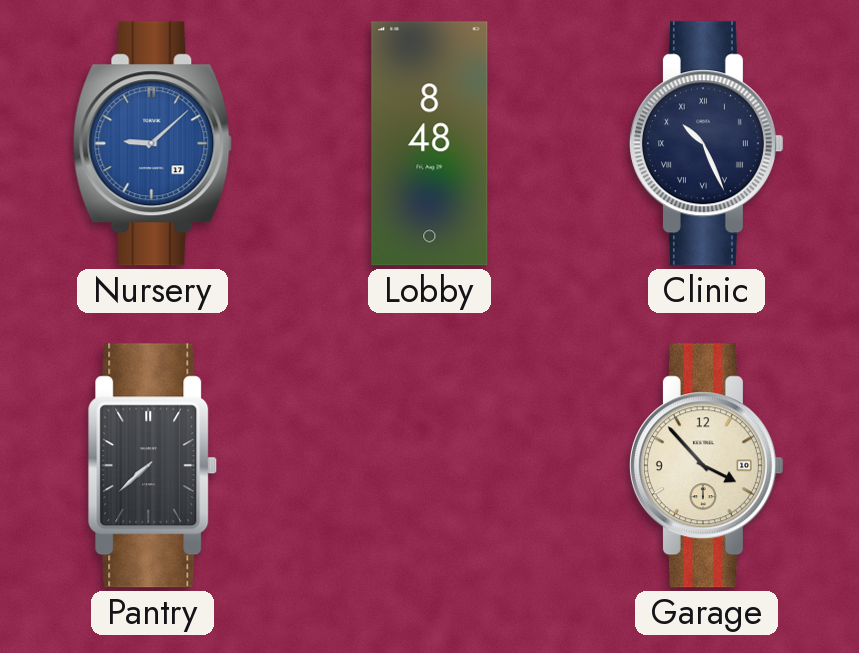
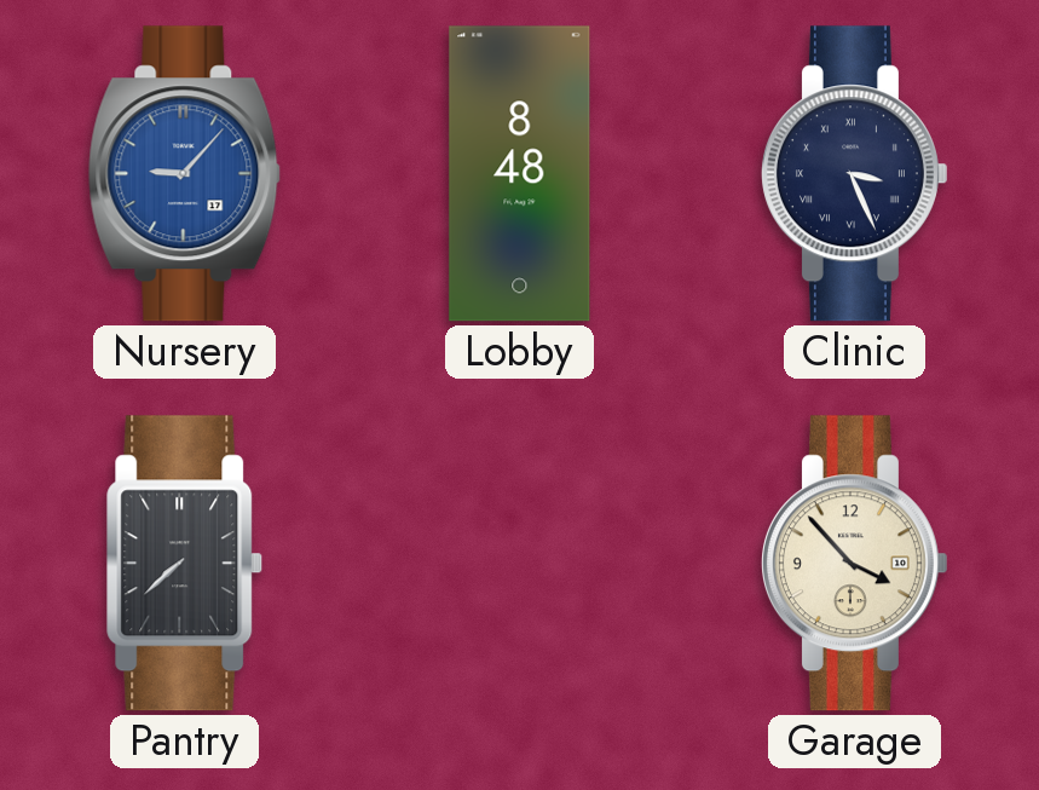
Nursery: 9:08 -> 9:07
Clinic: 10:26 -> 3:26
